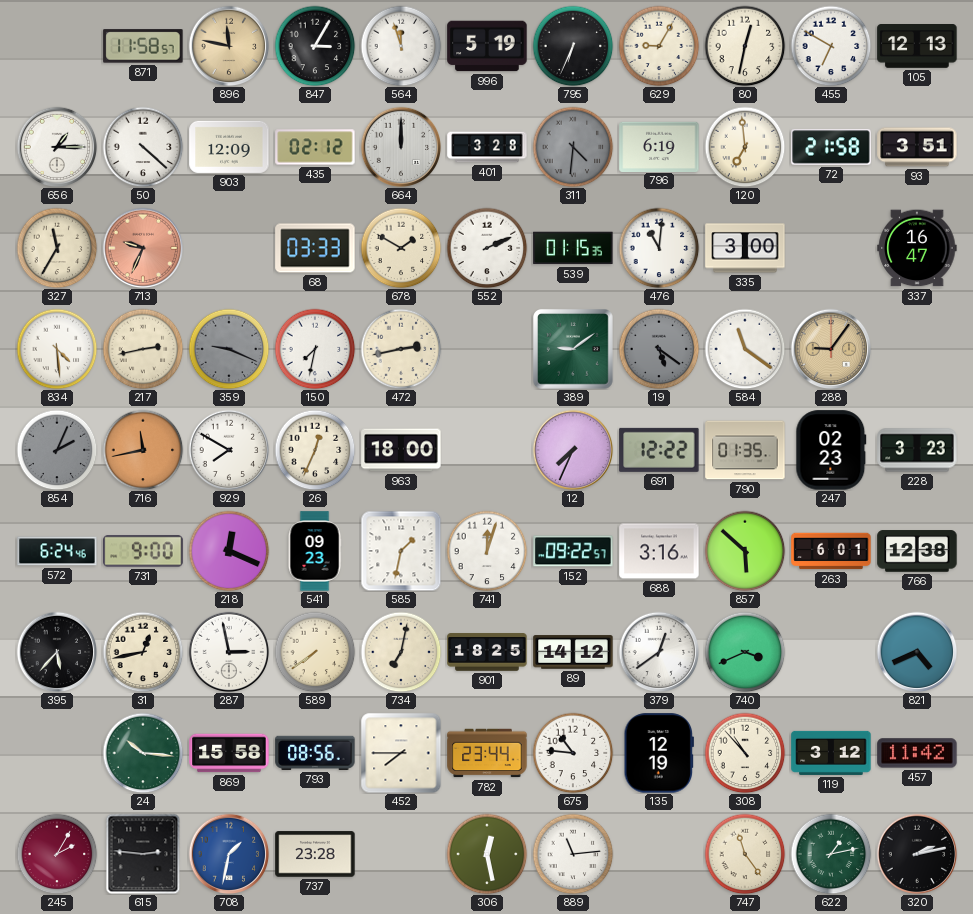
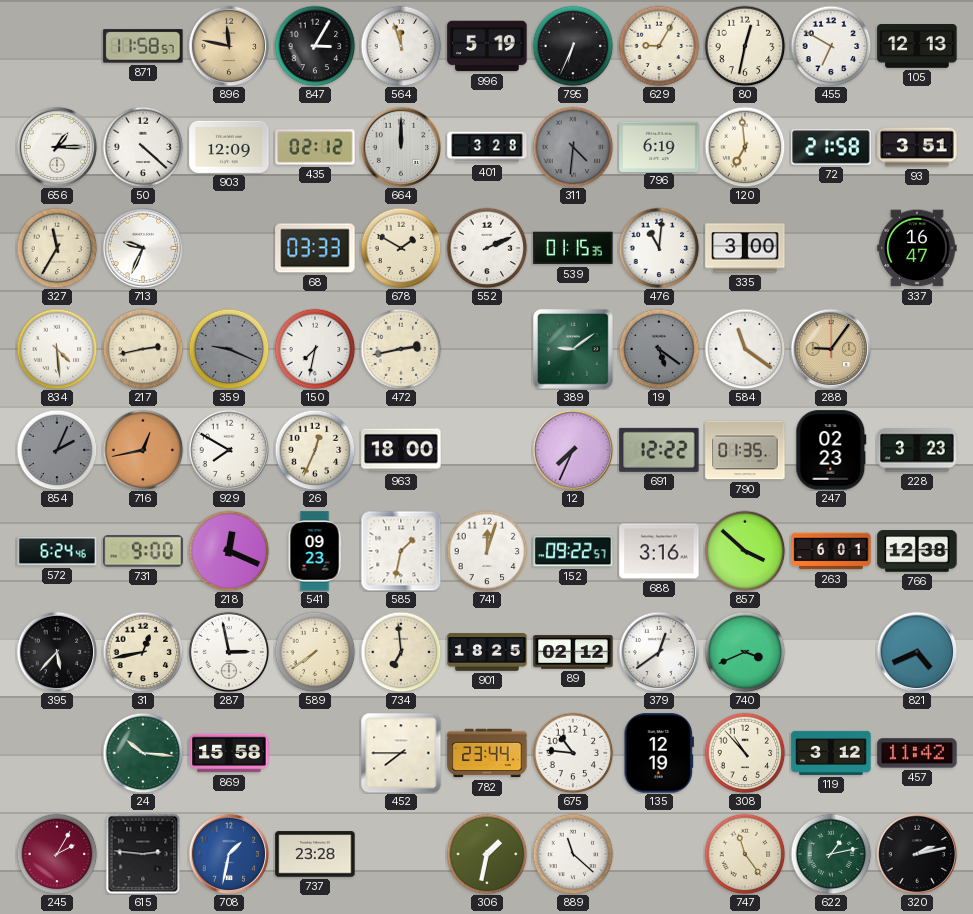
713 dial: salmon -> white
716: 11:43 -> 12:43
857: 5:52 -> 3:52
734: 7:02 -> 6:59
89: 14:12 -> 02:12
793: 08:56 -> none
306: 12:28 -> 1:32
889: 11:14 -> 11:22
